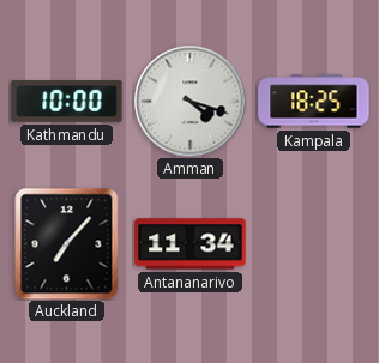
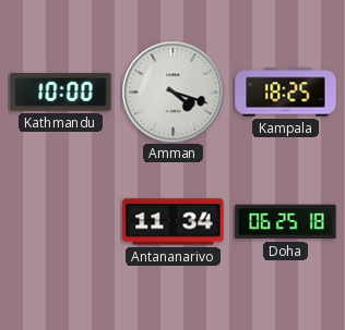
Auckland: 7:07 -> none
Doha: none -> 06:25
